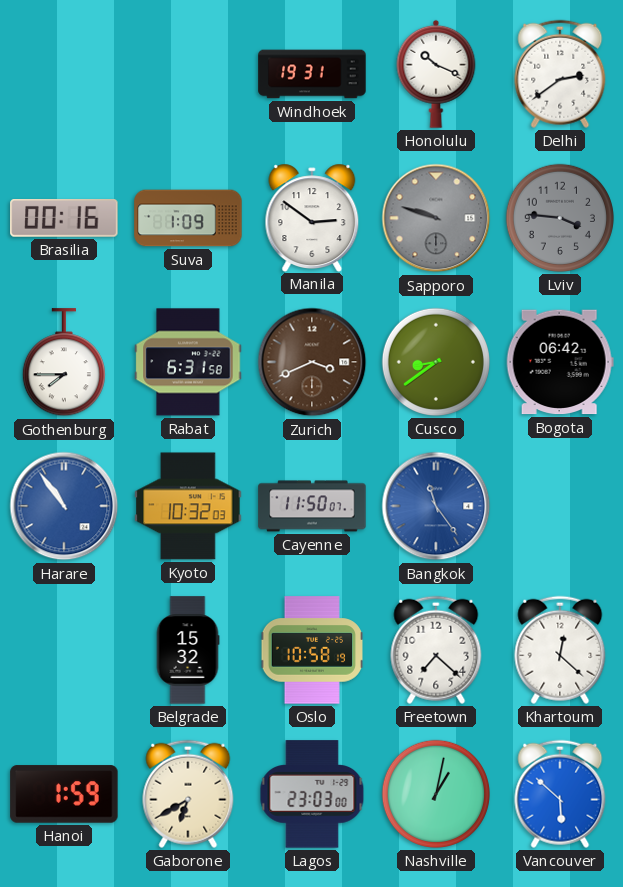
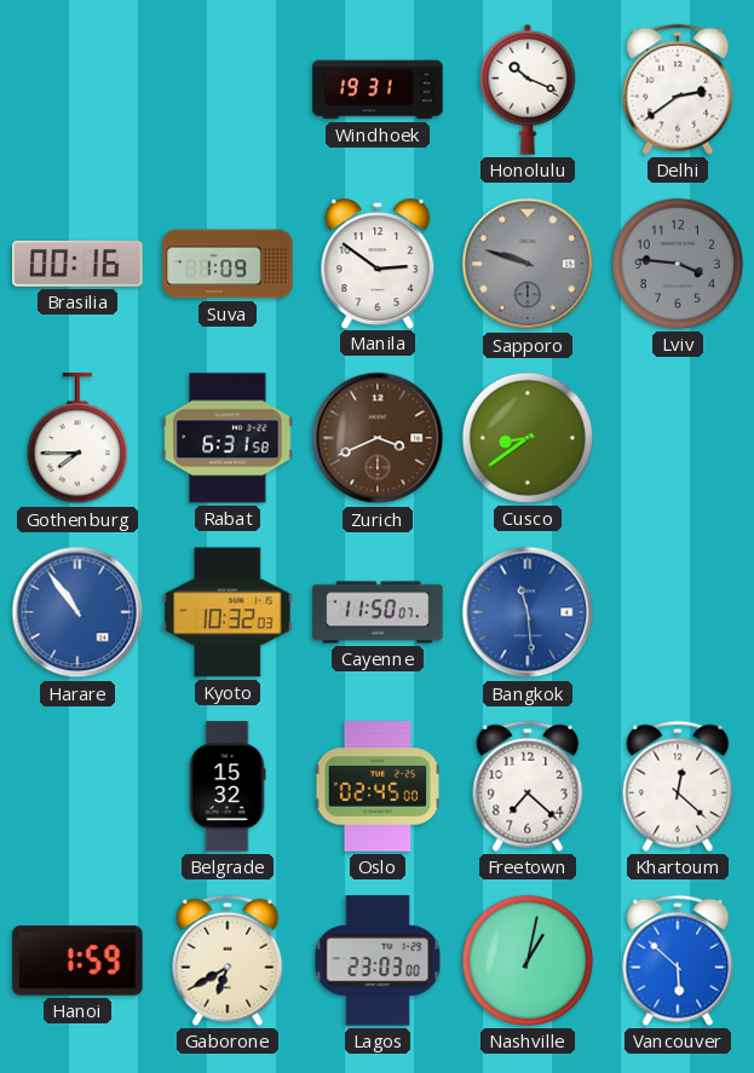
Bogota: 06:42 -> none
Bangkok: 11:24 -> 11:29
Oslo: 10:58 -> 02:45
